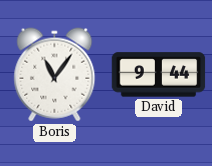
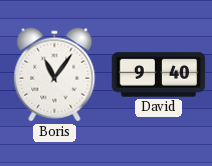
David: 9:44 -> 9:40
